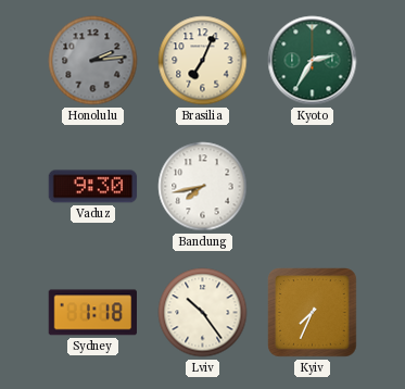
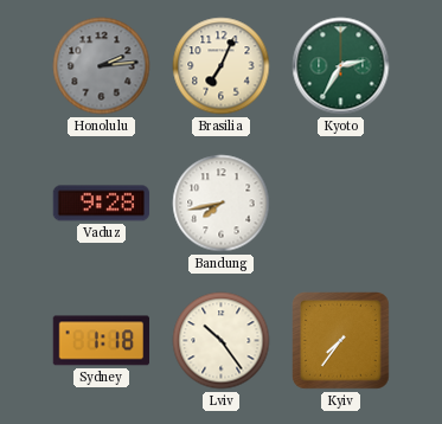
Vaduz: 9:30 -> 9:28
Kyiv: 7:34 -> 7:36
